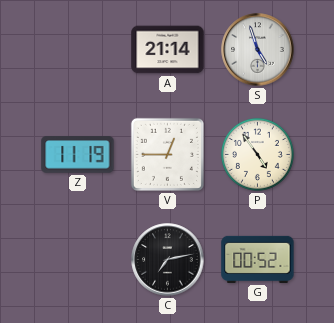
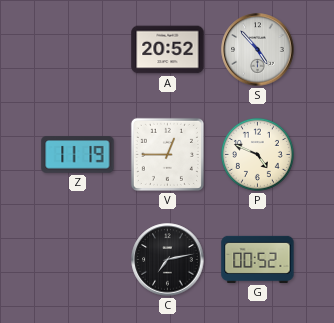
A: 21:14 -> 20:52
S: 4:57 -> 4:53
P: 4:54 -> 4:49
